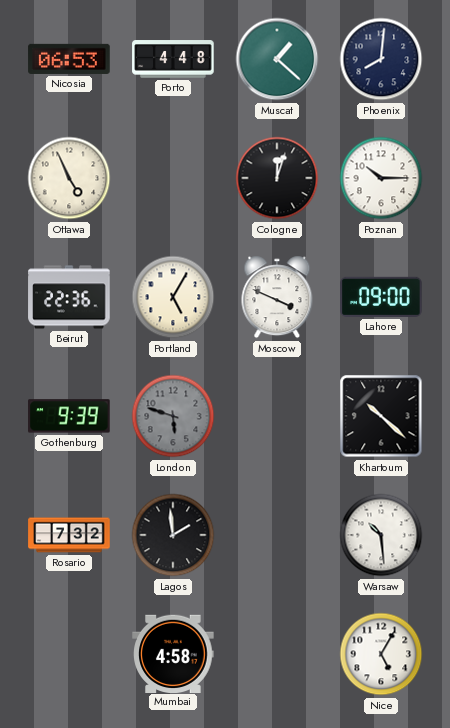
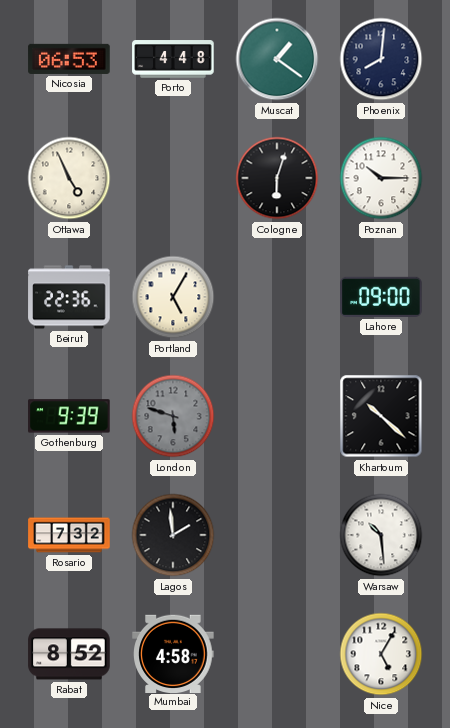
Muscat: 1:22 -> 1:21
Cologne: 12:03 -> 6:03
Moscow: 3:49 -> none
Rabat: none -> 8:52
